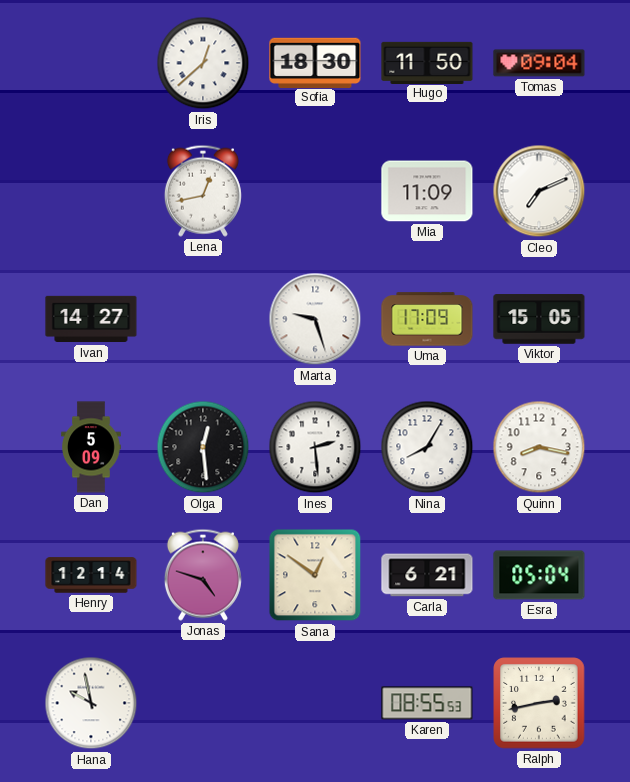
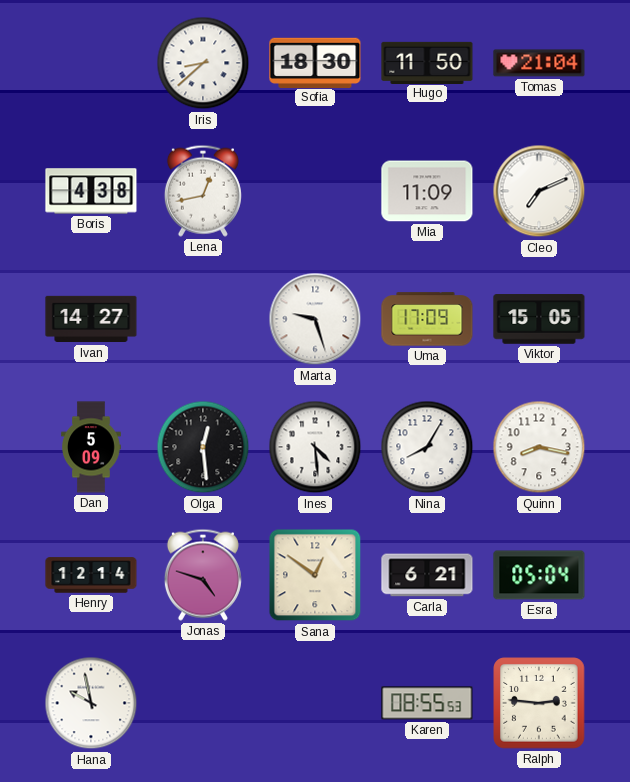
Iris: 12:38 -> 8:38
Tomas: 09:04 -> 21:04
Boris: none -> 4:38
Ines: 2:29 -> 4:29
Ralph: 2:43 -> 2:46
